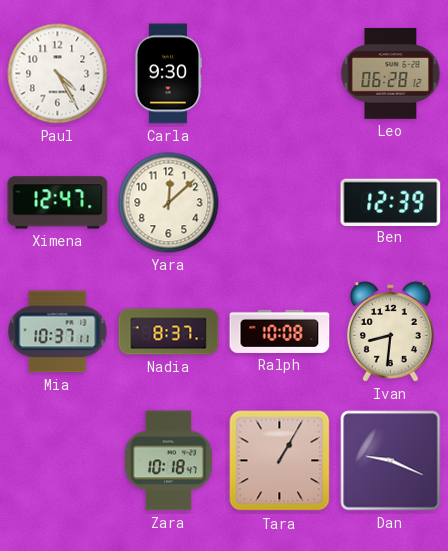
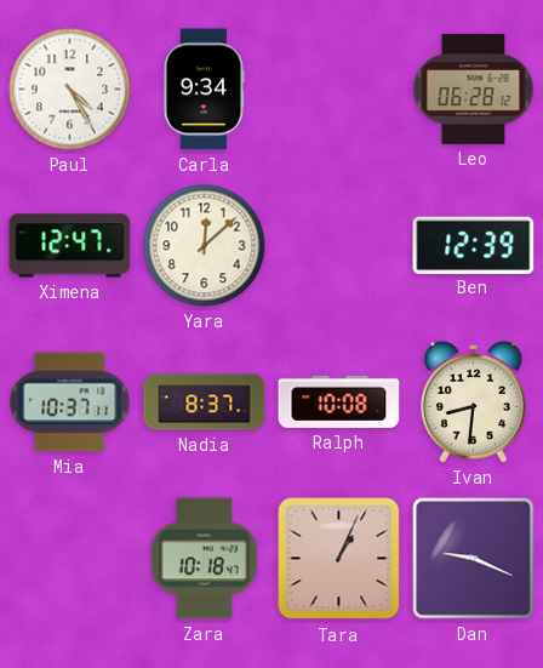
Carla: 9:30 -> 9:34
Tara: 1:05 -> 1:04
